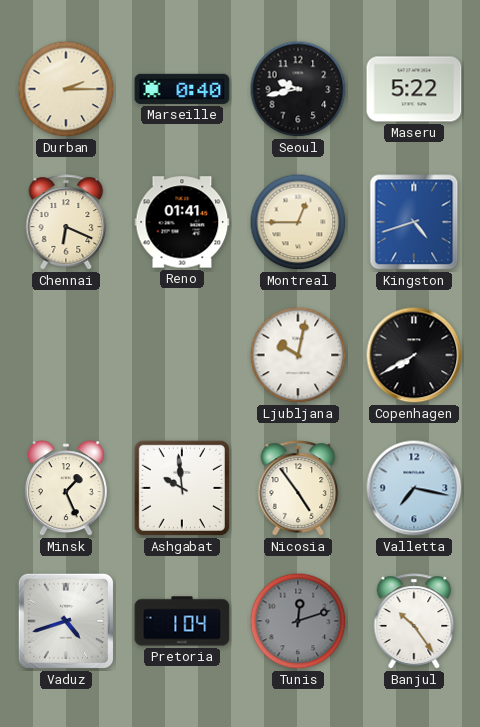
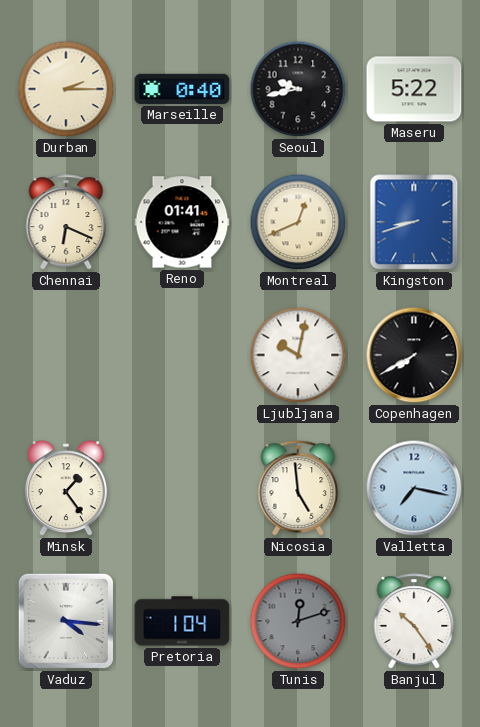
Montreal: 12:45 -> 12:41
Kingston: 4:42 -> 8:42
Minsk: 1:26 -> 1:24
Ashgabat: 9:59 -> none
Nicosia: 4:54 -> 4:59
Vaduz: 4:42 -> 4:16
